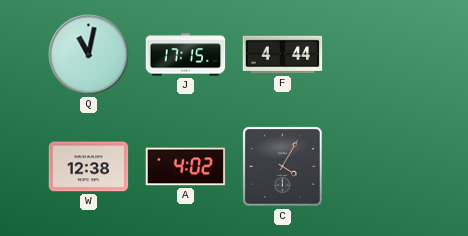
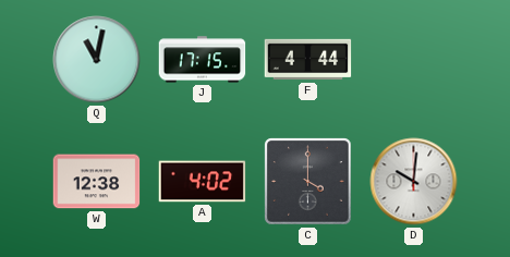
C: 4:05 -> 4:00
D: none -> 10:01
